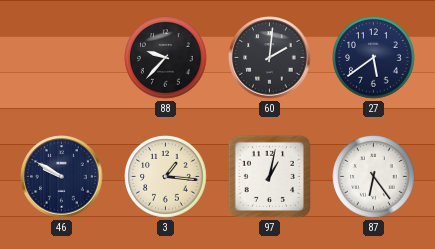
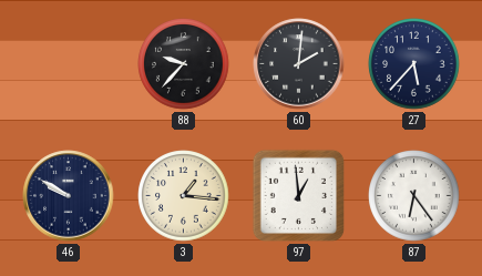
27: 5:39 -> 5:37
97: 1:02 -> 12:59
